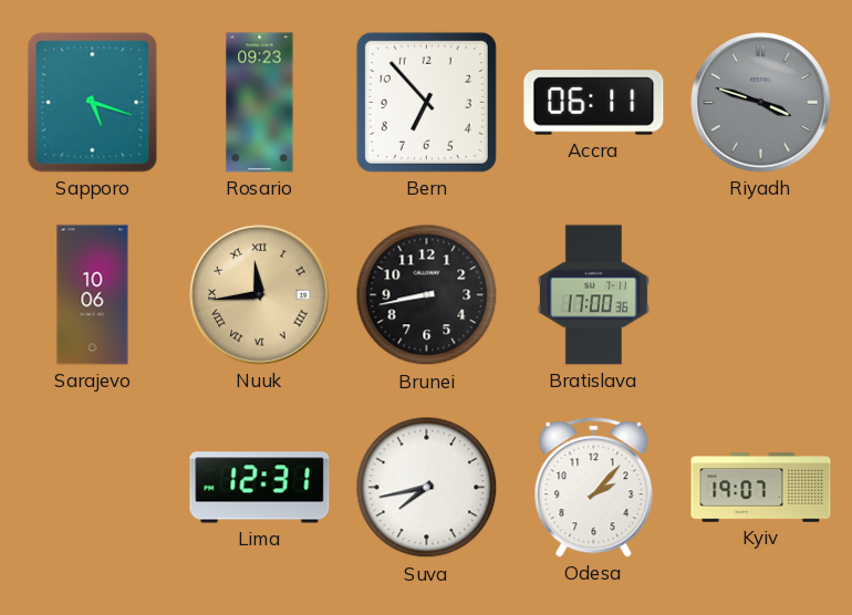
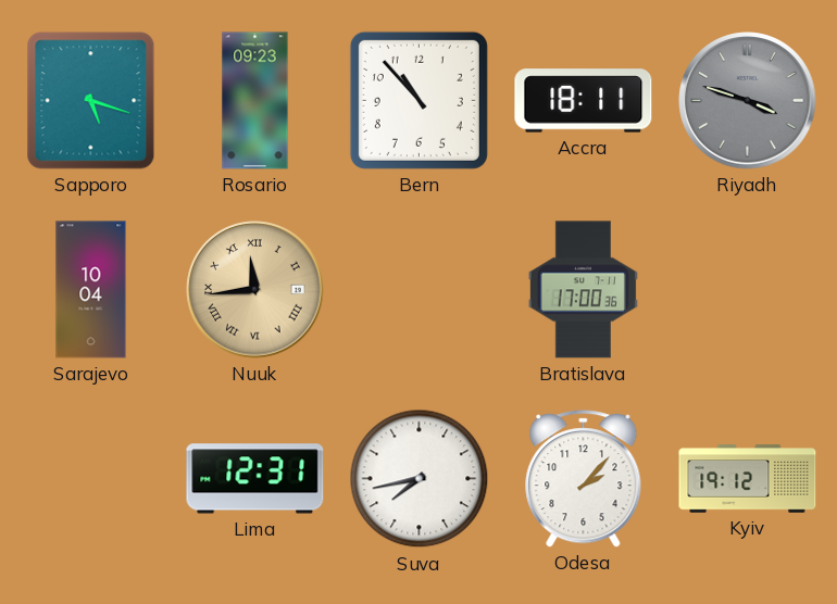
Bern: 6:53 -> 10:53
Accra: 06:11 -> 18:11
Sarajevo: 10:06 -> 10:04
Brunei: 8:43 -> none
Kyiv: 19:07 -> 19:12
